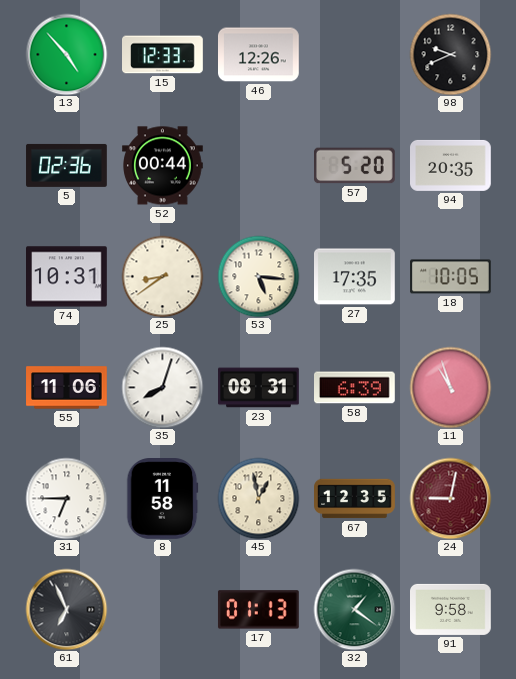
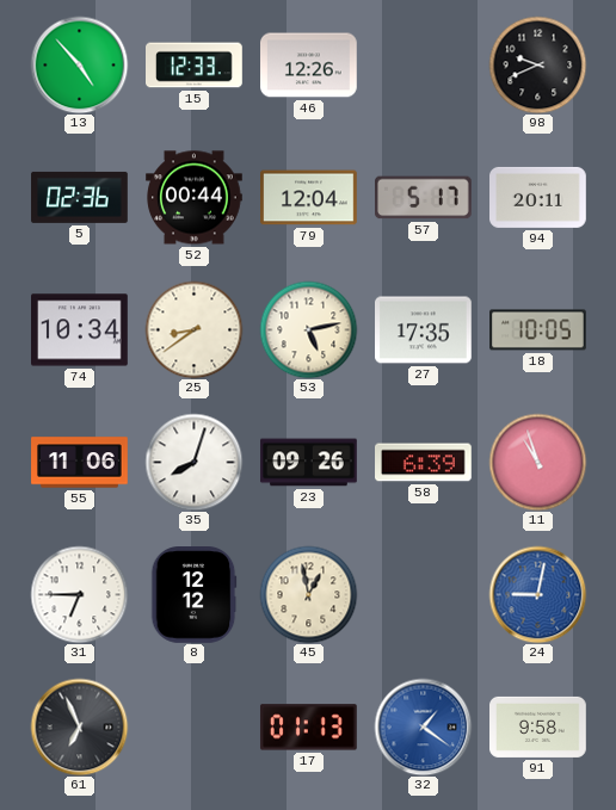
79: none -> 12:04
57: 5:20 -> 5:17
94: 20:35 -> 20:11
74: 10:31 -> 10:34
53: 5:16 -> 5:13
23: 08:31 -> 09:26
8: 11:58 -> 12:12
67: 12:35 -> none
24 dial: burgundy -> blue
32 dial: green -> blue
